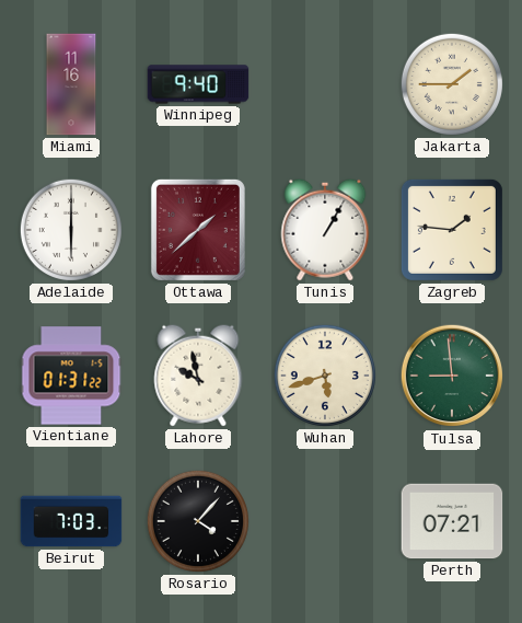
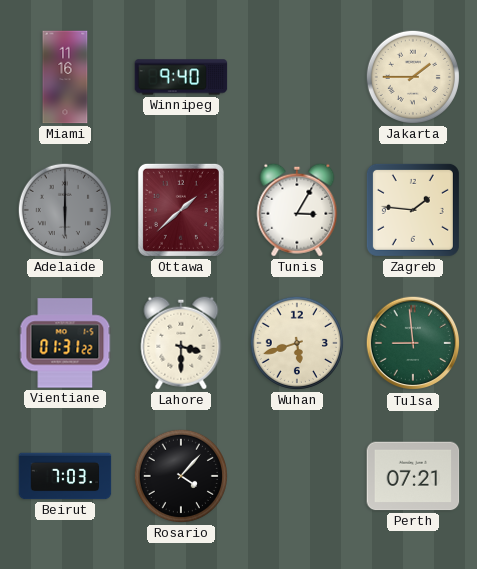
Adelaide dial: white -> grey
Tunis: 1:05 -> 3:05
Lahore: 9:58 -> 3:30
